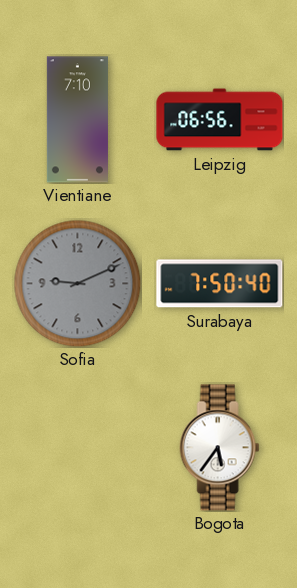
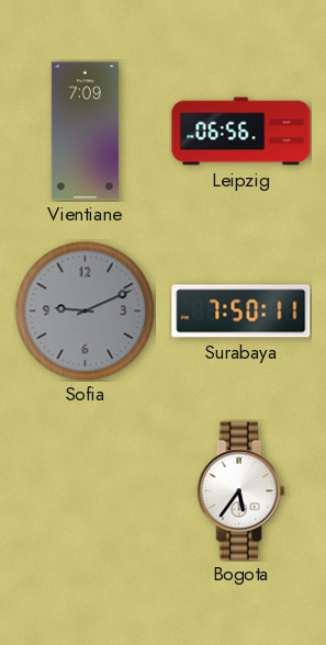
Vientiane: 7:10 -> 7:09
Surabaya: 7:50:40 -> 7:50:11
